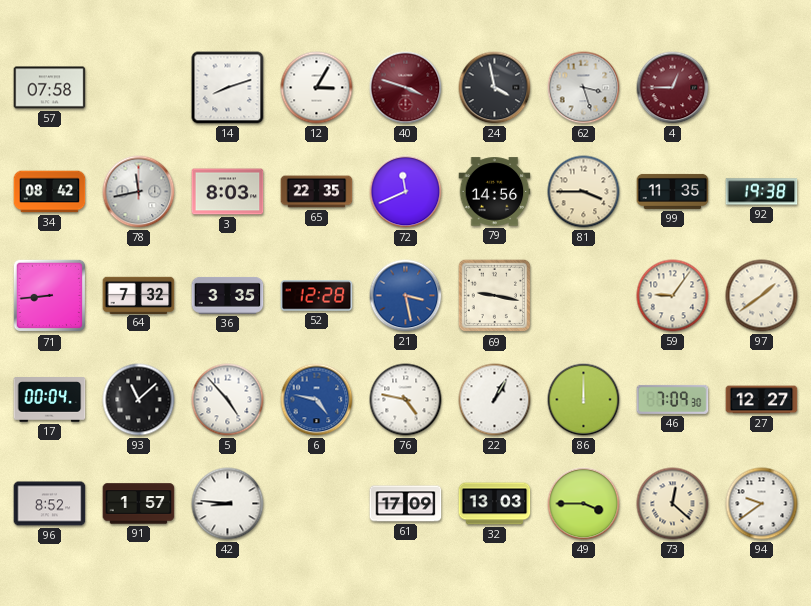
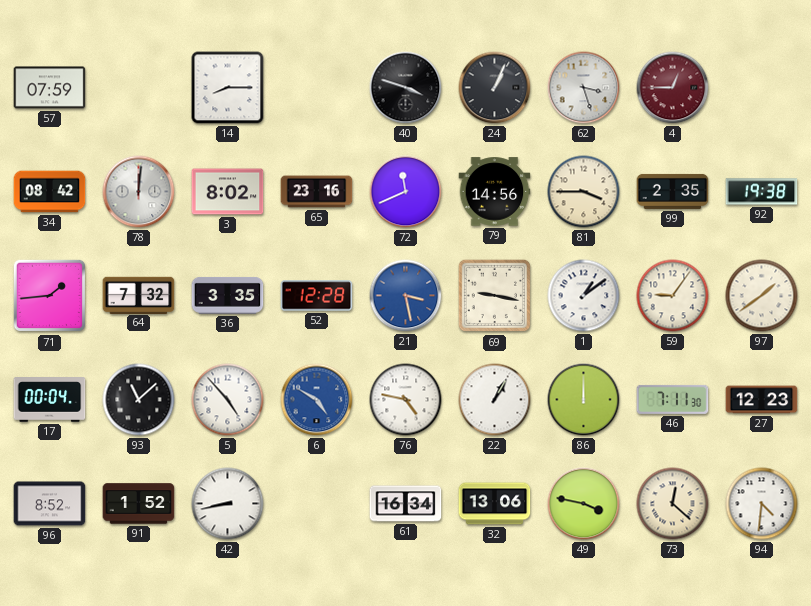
57: 07:58 -> 07:59
14: 8:12 -> 8:15
12: 3:05 -> none
40 dial: burgundy -> black
24: 3:58 -> 1:04
78: 11:43 -> 12:01
3: 8:03 -> 8:02
65: 22:35 -> 23:16
99: 11:35 -> 2:35
71: 8:44 -> 1:44
1: none -> 1:09
6: 4:47 -> 4:50
46: 7:09 -> 7:11
27: 12:27 -> 12:23
91: 1:57 -> 1:52
42: 8:46 -> 8:43
61: 17:09 -> 16:34
32: 13:03 -> 13:06
49: 3:45 -> 3:47
94: 9:39 -> 4:31
